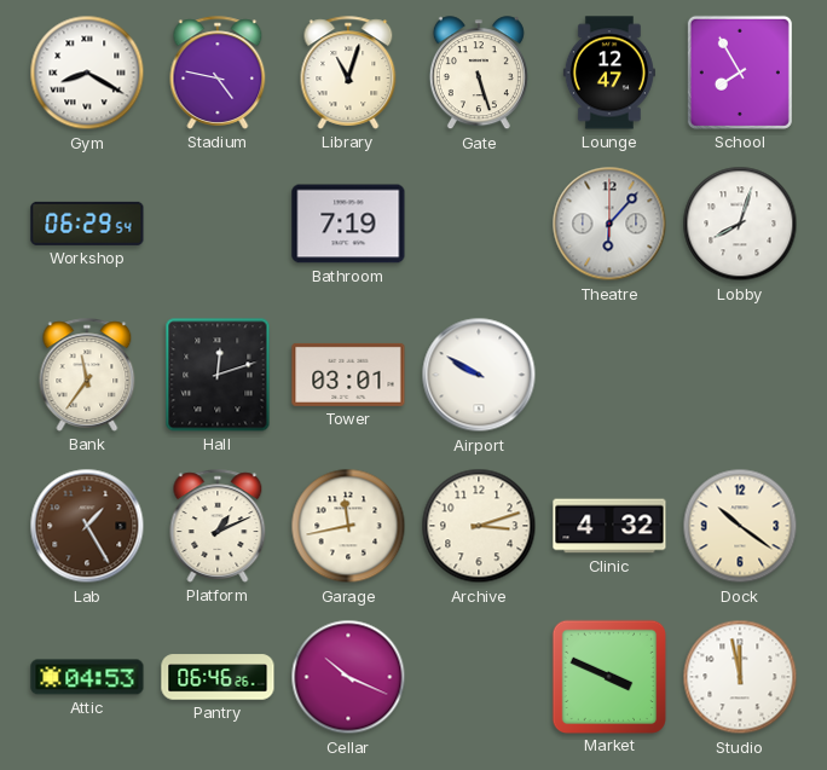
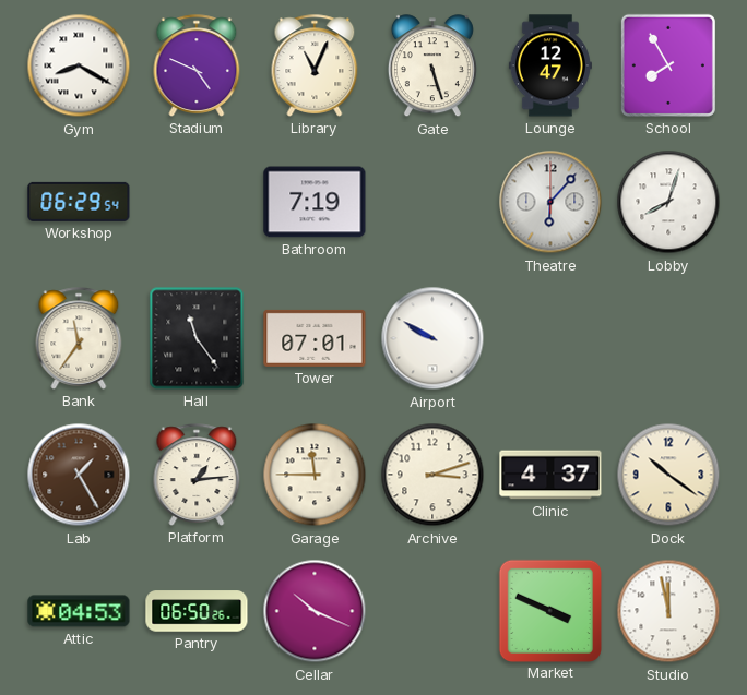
Stadium: 4:47 -> 4:49
Library: 11:03 -> 11:04
Hall: 12:12 -> 11:24
Tower: 03:01 -> 07:01
Platform: 1:11 -> 1:14
Garage: 11:43 -> 11:45
Clinic: 4:32 -> 4:37
Pantry: 06:46 -> 06:50
